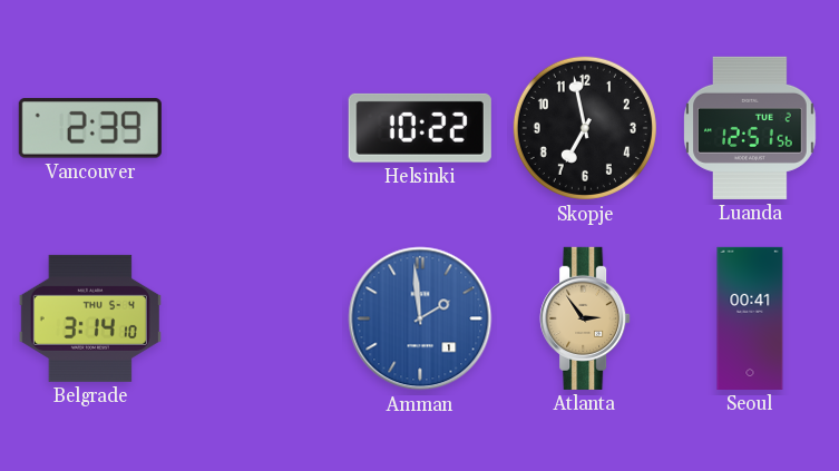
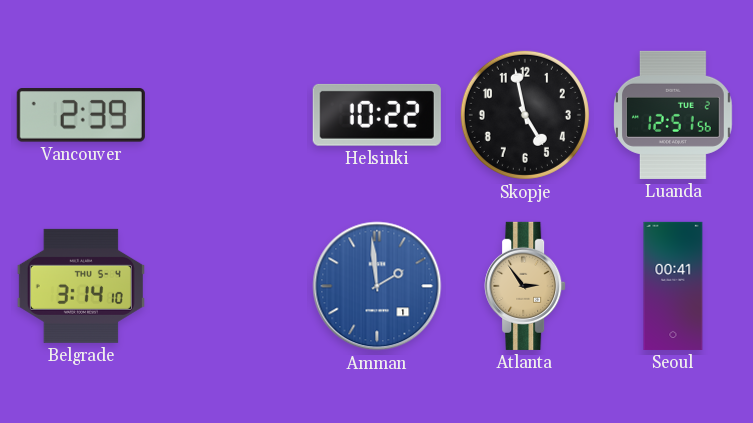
Skopje: 6:58 -> 4:58
